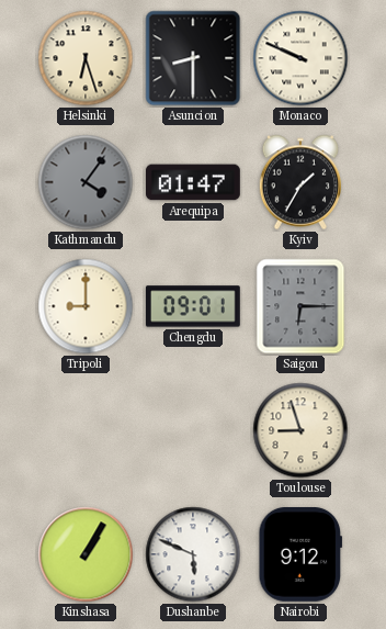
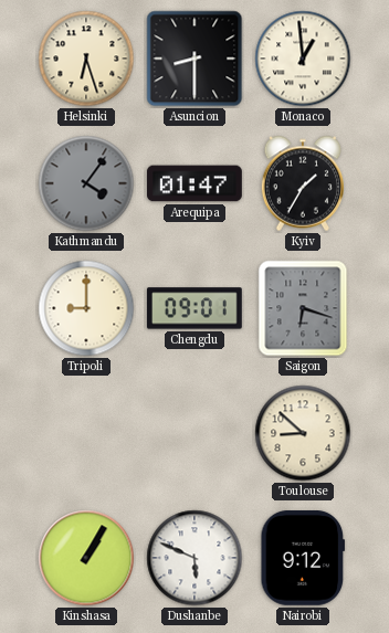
Monaco: 9:49 -> 12:59
Saigon: 6:15 -> 6:18
Toulouse: 8:57 -> 8:52
